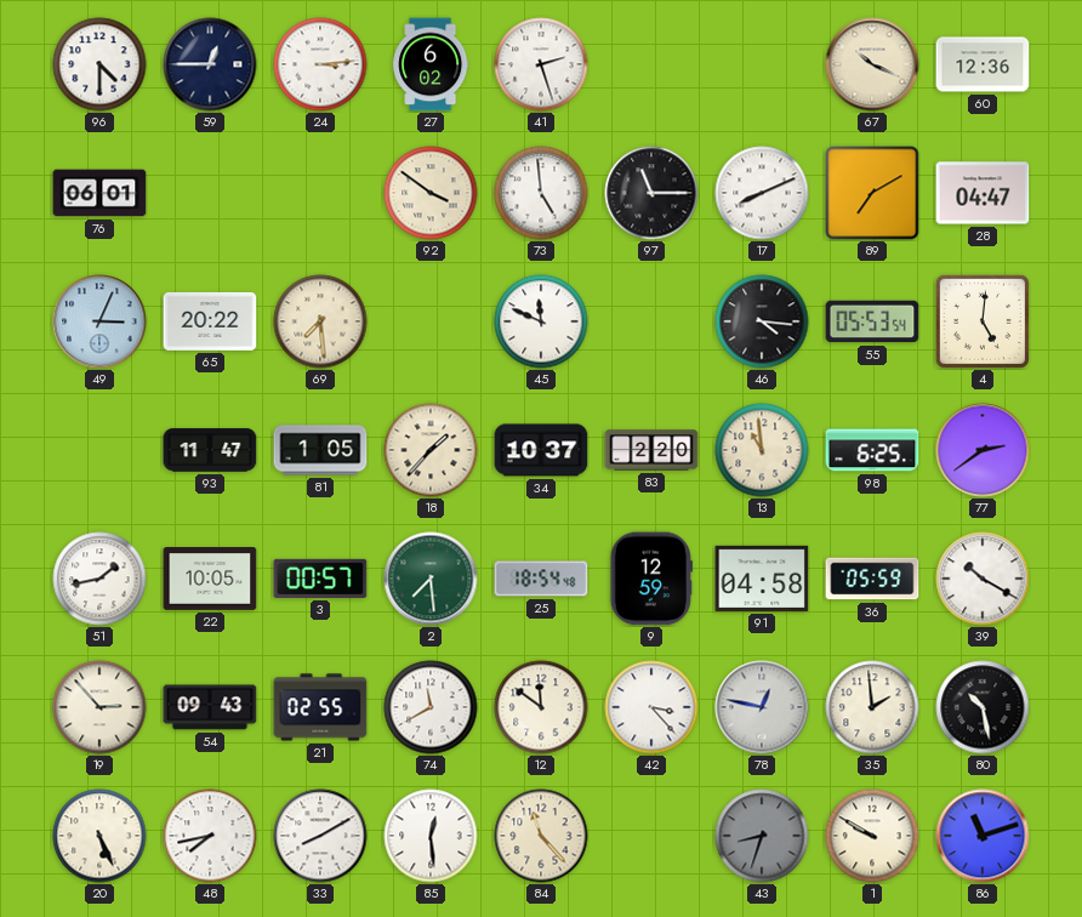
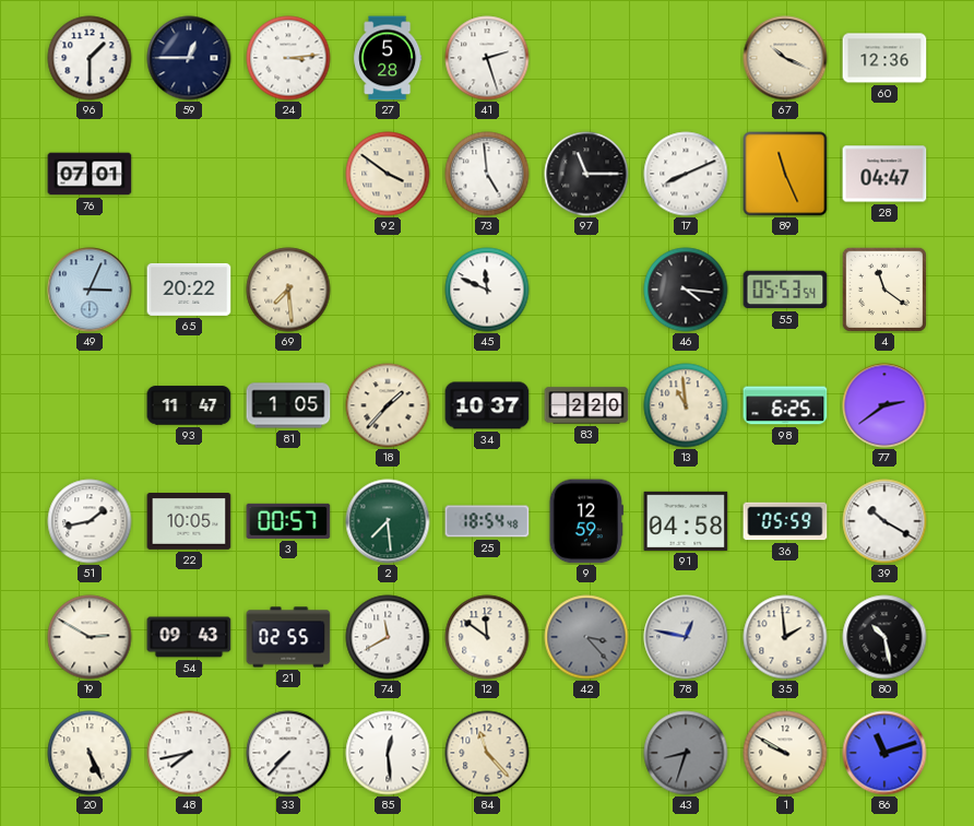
96: 4:30 -> 1:30
27: 6:02 -> 5:28
76: 06:01 -> 07:01
89: 7:10 -> 11:26
4: 5:01 -> 11:21
19: 2:53 -> 2:50
42 dial: white -> grey
33: 8:10 -> 7:37
